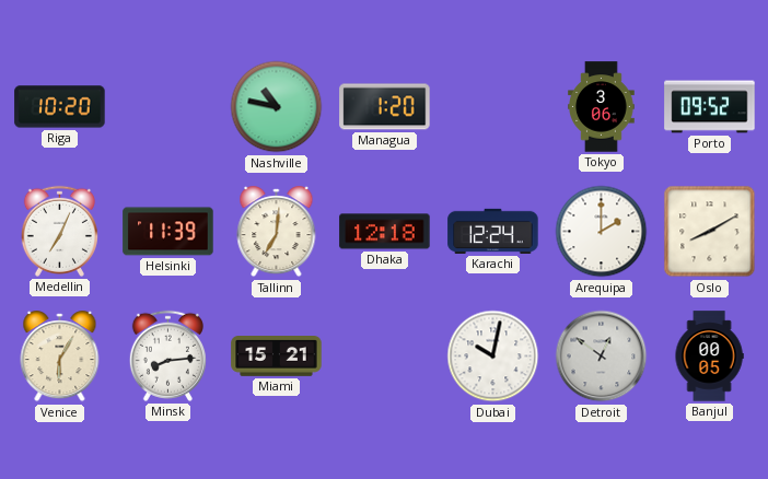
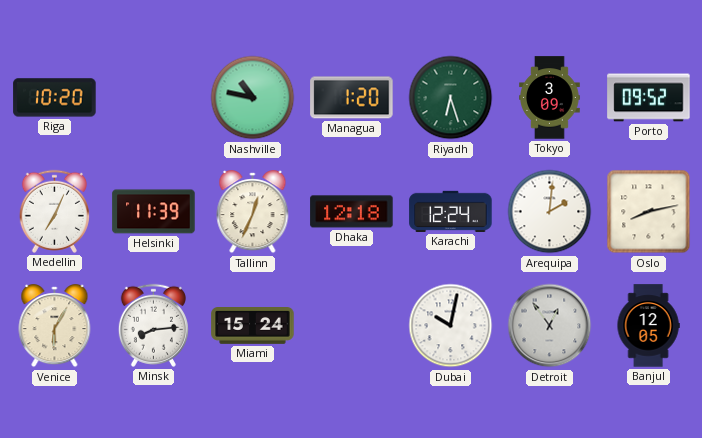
Riyadh: none -> 6:27
Tokyo: 3:06 -> 3:09
Tallinn: 7:01 -> 12:34
Arequipa: 2:00 -> 2:01
Oslo: 8:10 -> 8:13
Miami: 15:21 -> 15:24
Detroit: 12:51 -> 12:54
Banjul: 00:05 -> 12:05
